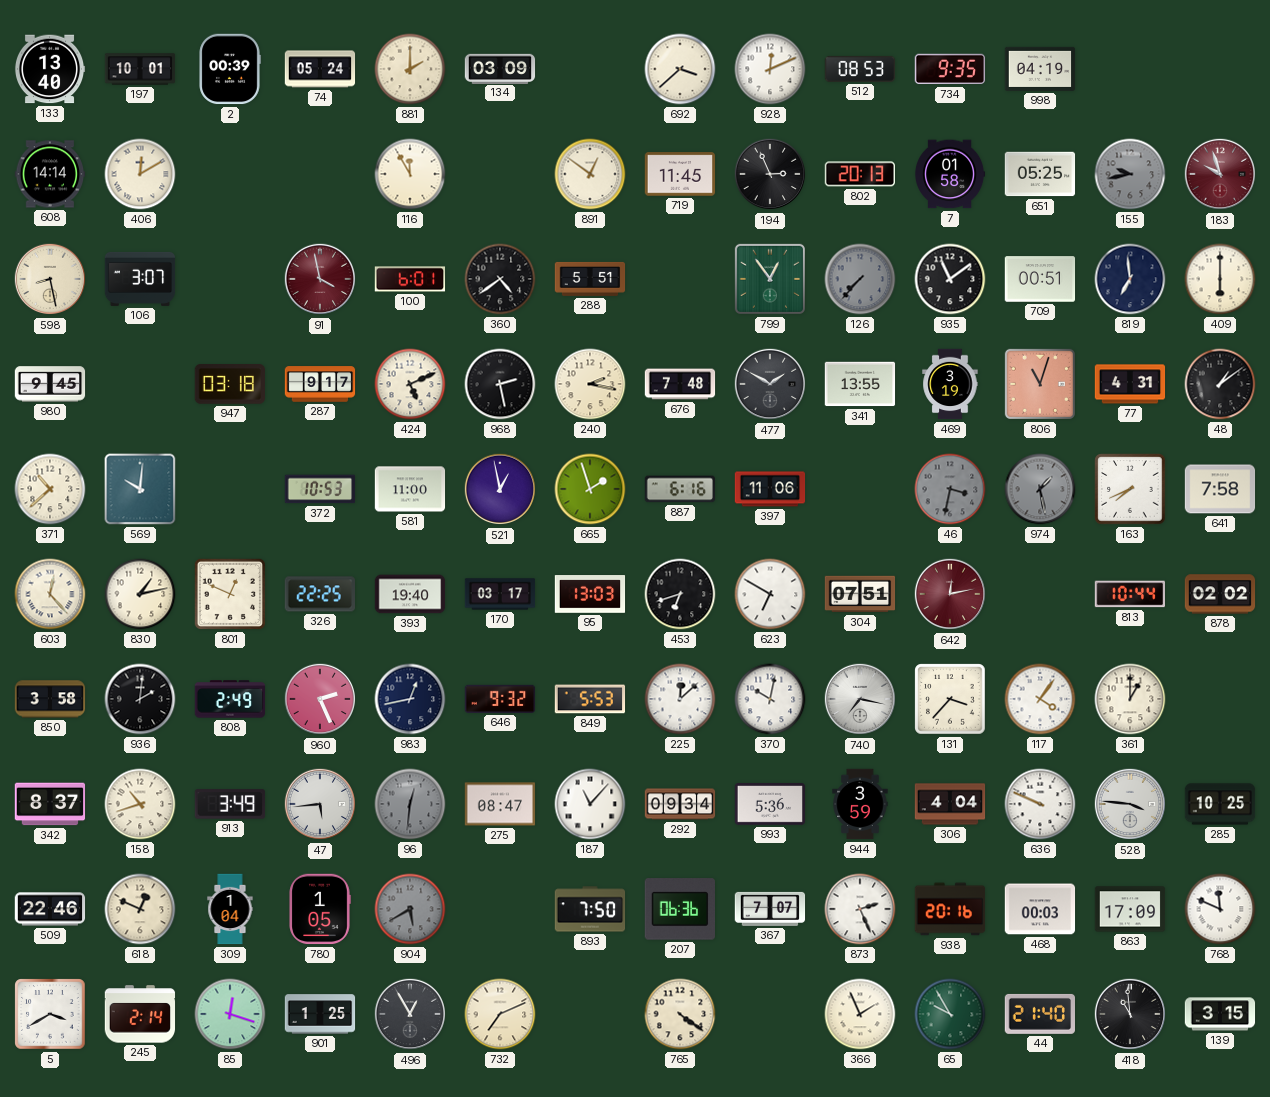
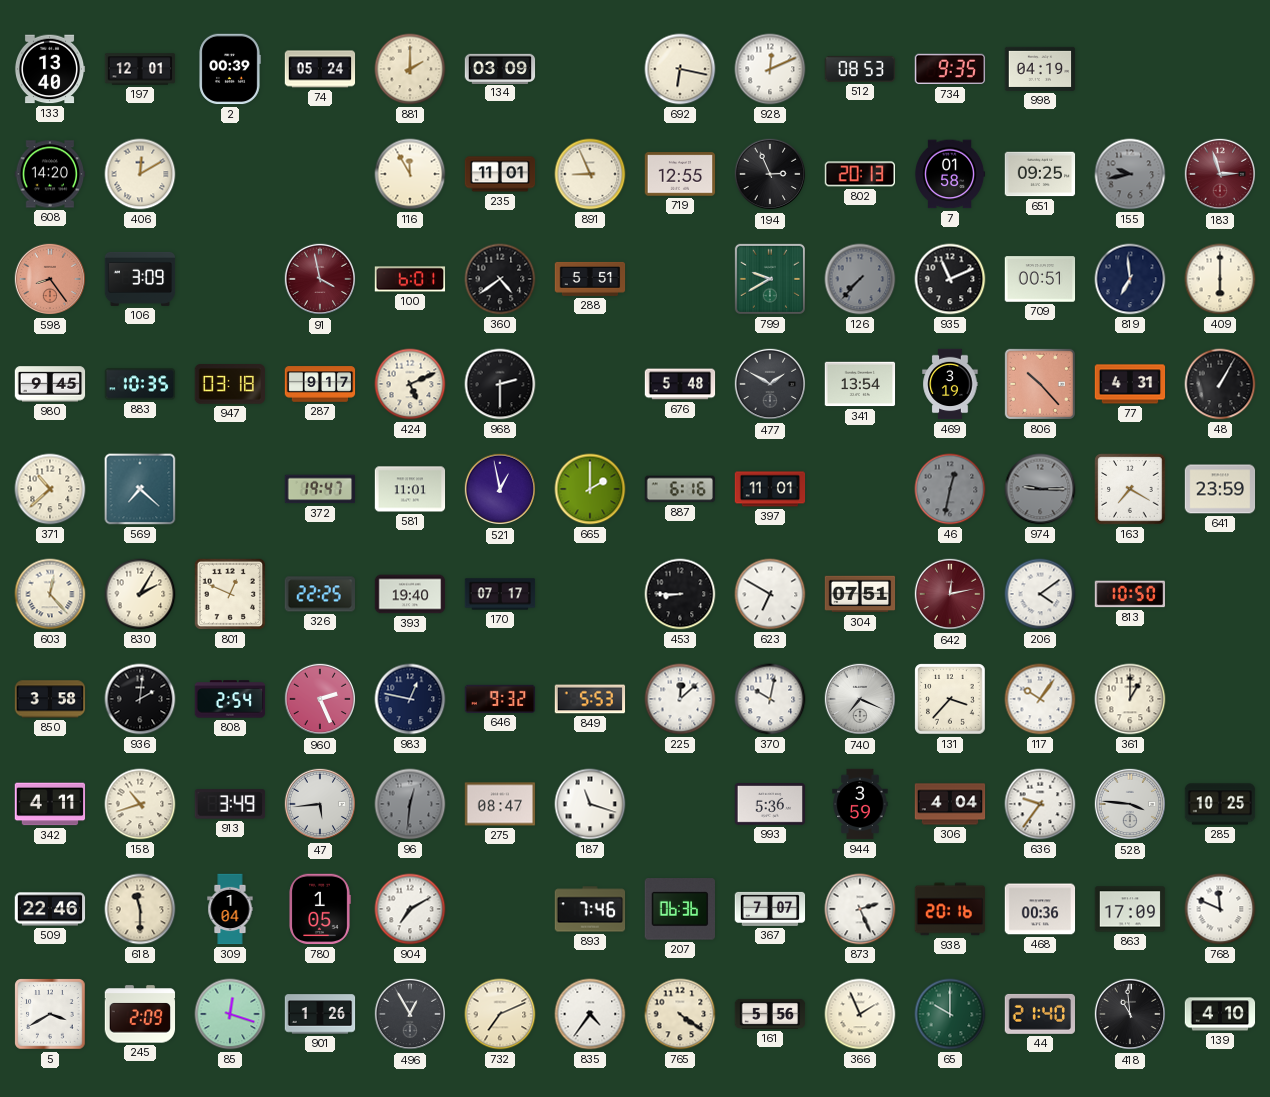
197: 10:01 -> 12:01
692: 3:38 -> 6:17
608: 14:14 -> 14:20
235: none -> 11:01
891: 12:51 -> 8:56
719: 11:45 -> 12:55
651: 05:25 -> 09:25
183: 9:57 -> 2:57
598: 8:28 -> 8:24
598 dial: cream -> salmon
106: 3:07 -> 3:09
799: 12:54 -> 9:40
935: 11:09 -> 11:11
883: none -> 10:35
968: 2:28 -> 2:30
240: 2:17 -> none
676: 7:48 -> 5:48
341: 13:55 -> 13:54
806: 11:03 -> 10:23
48: 1:09 -> 1:05
569: 10:01 -> 7:22
372: 10:53 -> 19:47
581: 11:00 -> 11:01
665: 1:57 -> 2:00
397: 11:06 -> 11:01
46: 3:32 -> 12:32
974: 1:28 -> 9:15
163: 7:41 -> 7:20
641: 7:58 -> 23:59
830: 1:13 -> 2:05
170: 03:17 -> 07:17
95: 13:03 -> none
453: 6:42 -> 8:45
206: none -> 4:09
813: 10:44 -> 10:50
878: 02:02 -> none
808: 2:49 -> 2:54
983: 12:43 -> 12:47
740: 7:17 -> 7:19
117: 4:06 -> 10:06
342: 8:37 -> 4:11
187: 11:07 -> 11:18
292: 09:34 -> none
636: 9:49 -> 9:36
618: 12:49 -> 11:30
904: 5:40 -> 7:10
904 dial: grey -> white
893: 7:50 -> 7:46
468: 00:03 -> 00:36
245: 2:14 -> 2:09
901: 1:25 -> 1:26
835: none -> 4:36
161: none -> 5:56
65: 9:55 -> 10:00
139: 3:15 -> 4:10
